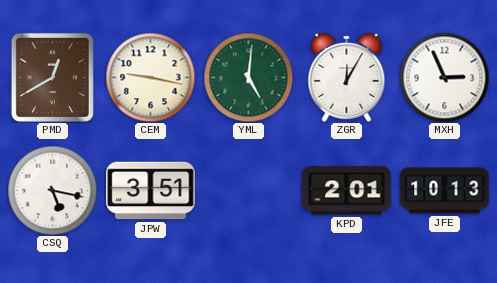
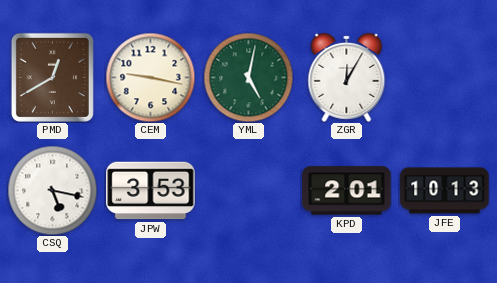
YML: 5:01 -> 5:02
MXH: 2:56 -> none
JPW: 3:51 -> 3:53
